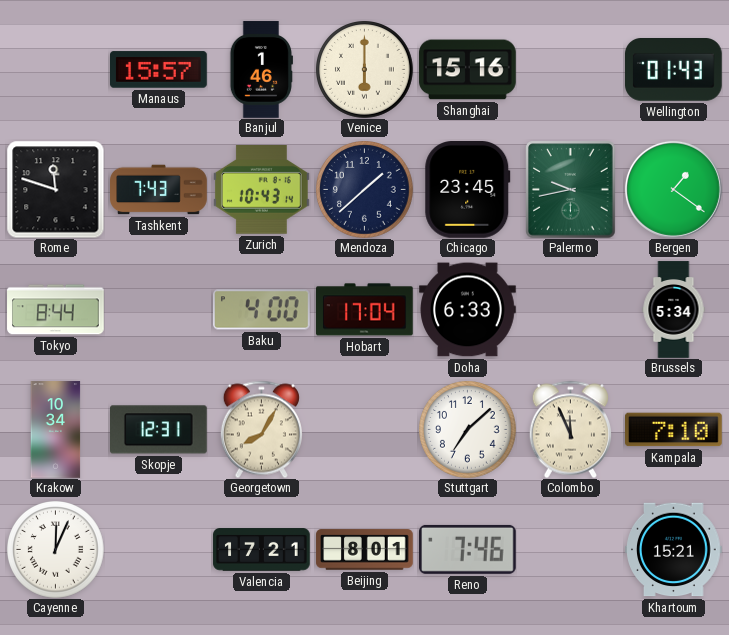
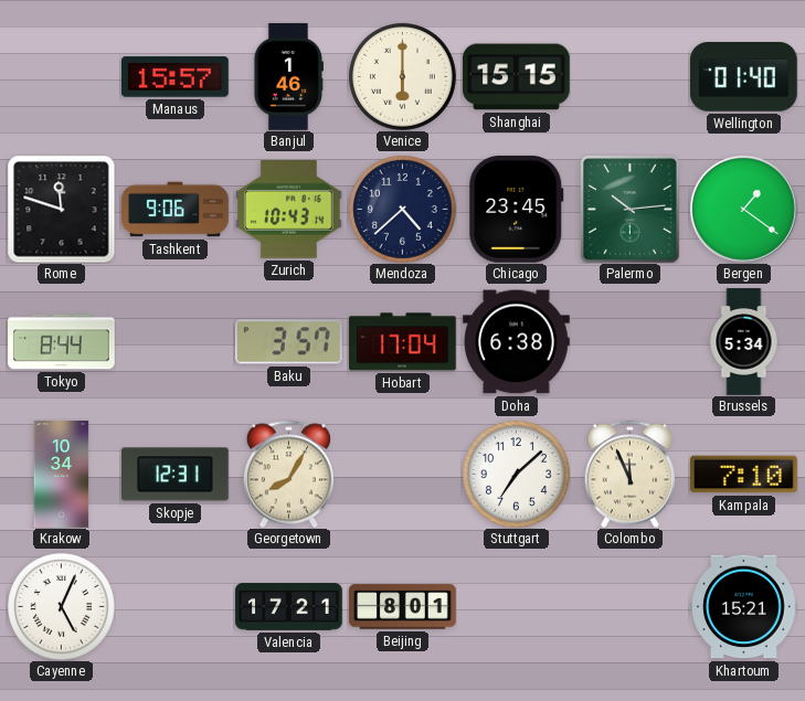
Shanghai: 15:16 -> 15:15
Wellington: 01:43 -> 01:40
Tashkent: 7:43 -> 9:06
Mendoza: 1:38 -> 4:38
Palermo: 9:43 -> 10:14
Baku: 4:00 -> 3:57
Doha: 6:33 -> 6:38
Cayenne: 12:04 -> 5:04
Reno: 7:46 -> none
